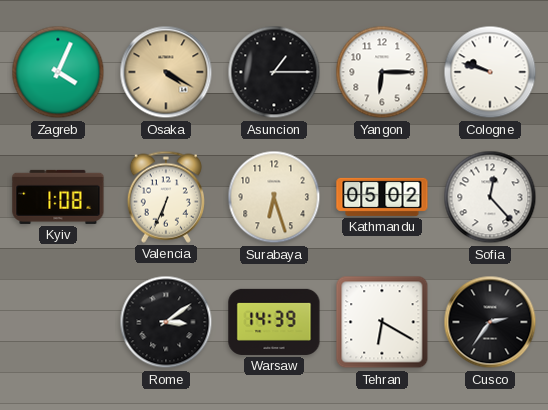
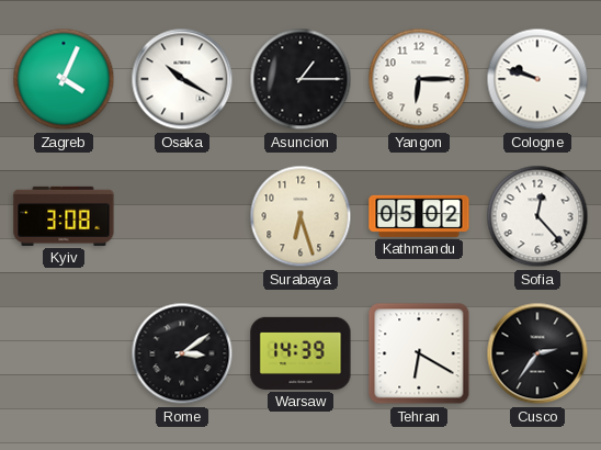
Osaka: 4:20 -> 10:20
Osaka dial: champagne -> white
Kyiv: 1:08 -> 3:08
Valencia: 6:34 -> none
